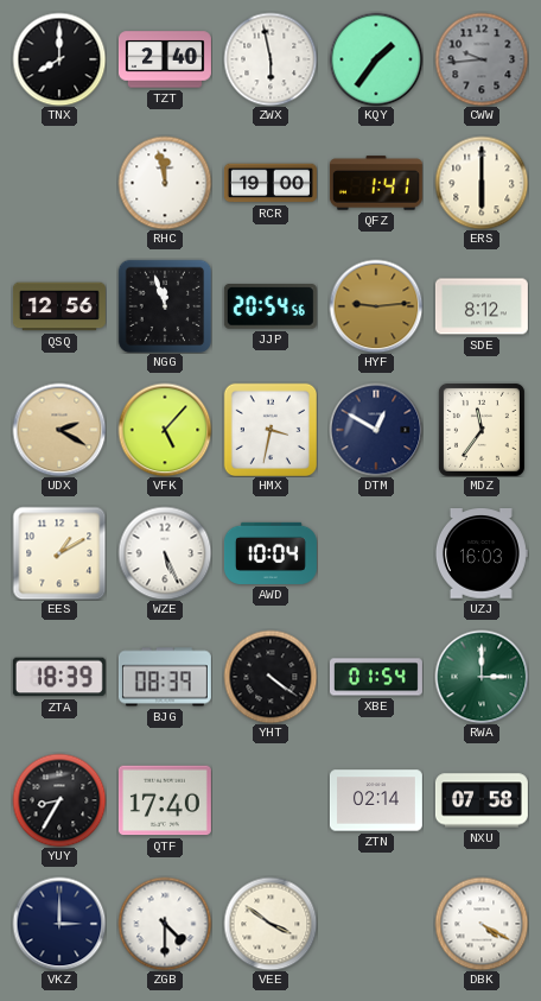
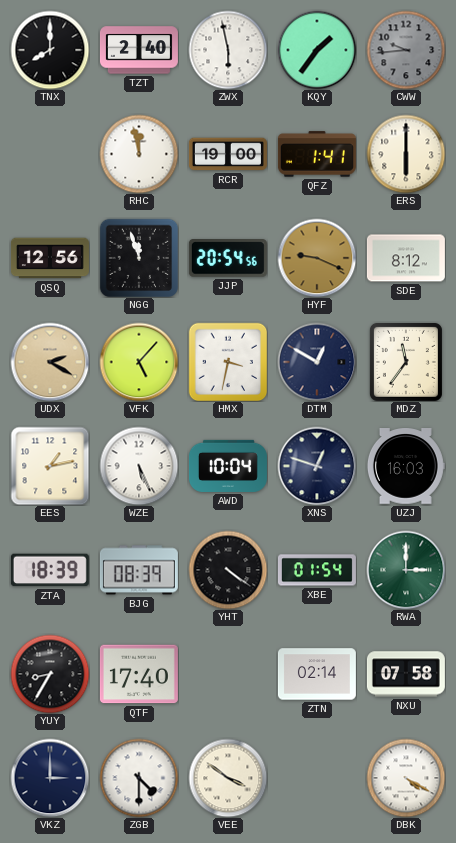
HYF: 9:14 -> 9:19
EES: 1:10 -> 1:13
XNS: none -> 12:48
